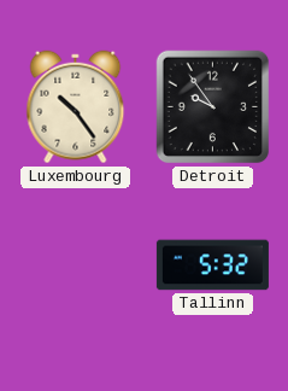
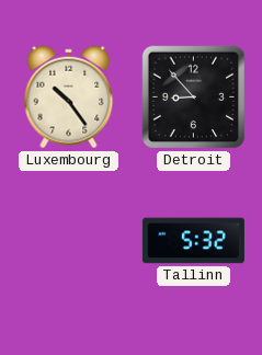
Detroit: 9:54 -> 8:53
